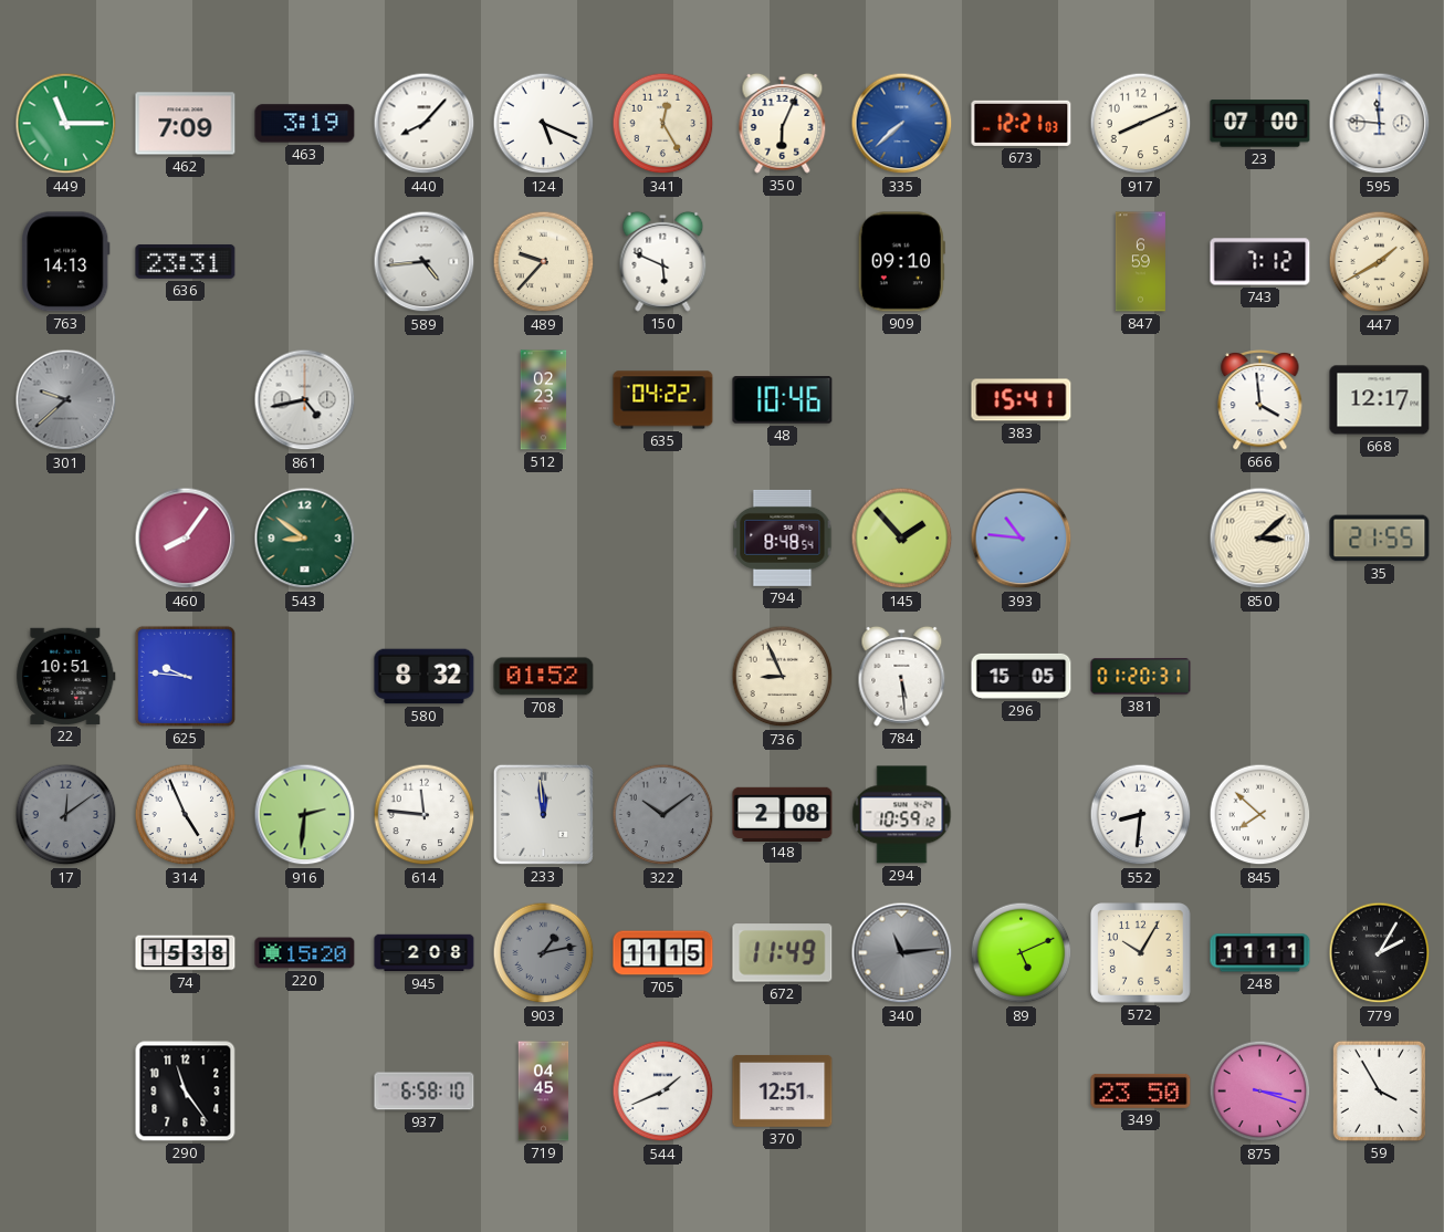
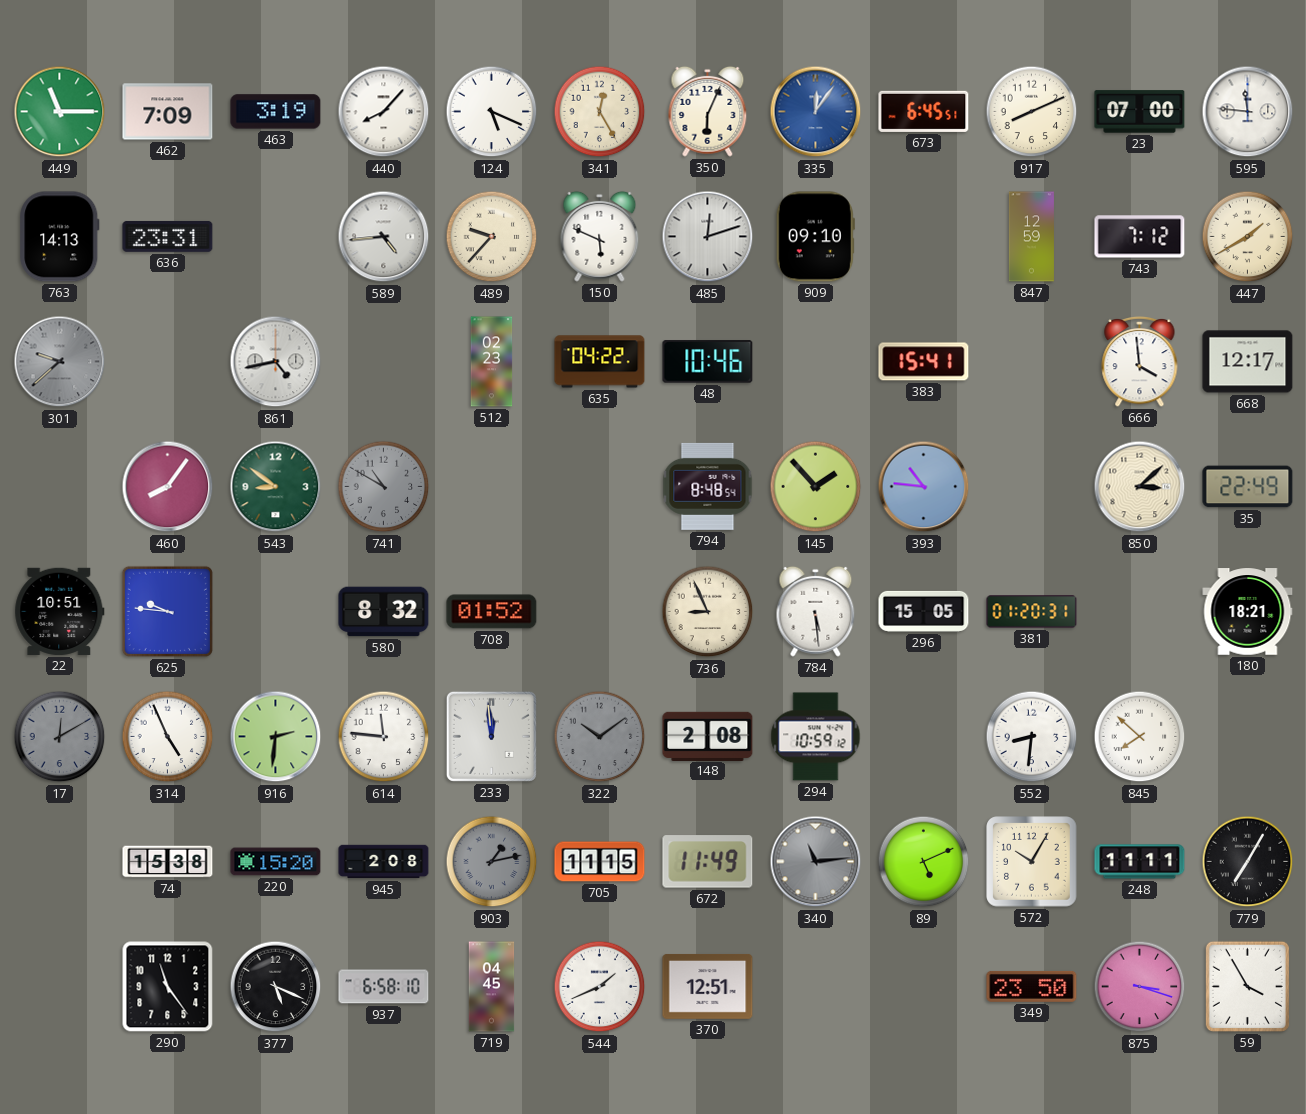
335: 7:38 -> 12:06
673: 12:21 -> 6:45
485: none -> 12:12
847: 6:59 -> 12:59
741: none -> 10:50
35: 21:55 -> 22:49
180: none -> 18:21
17: 12:09 -> 12:10
779: 2:05 -> 7:05
377: none -> 5:19
